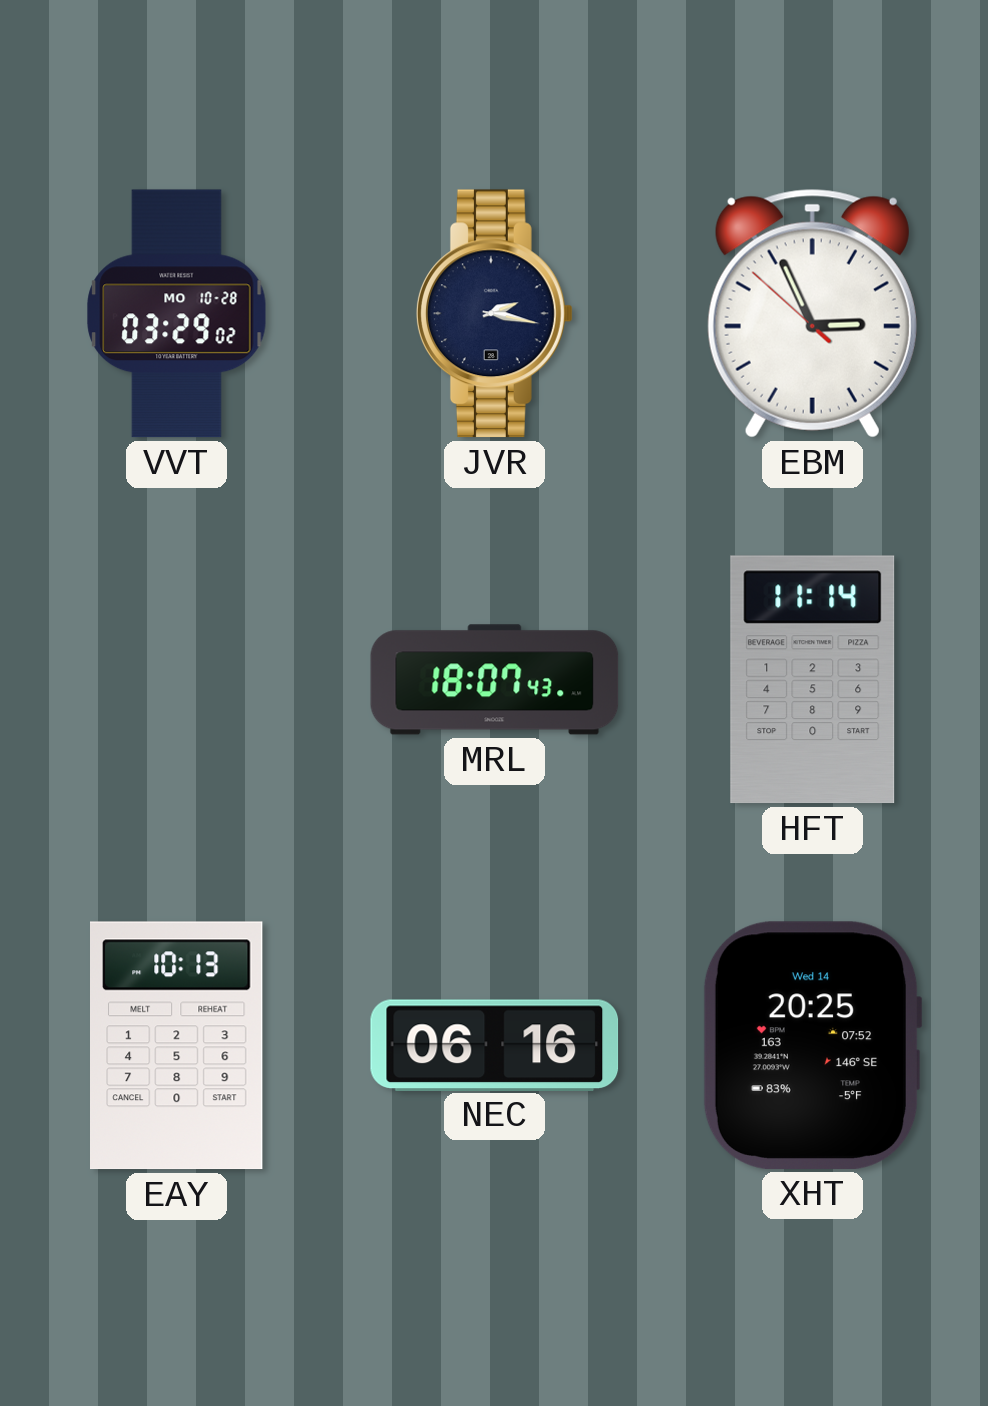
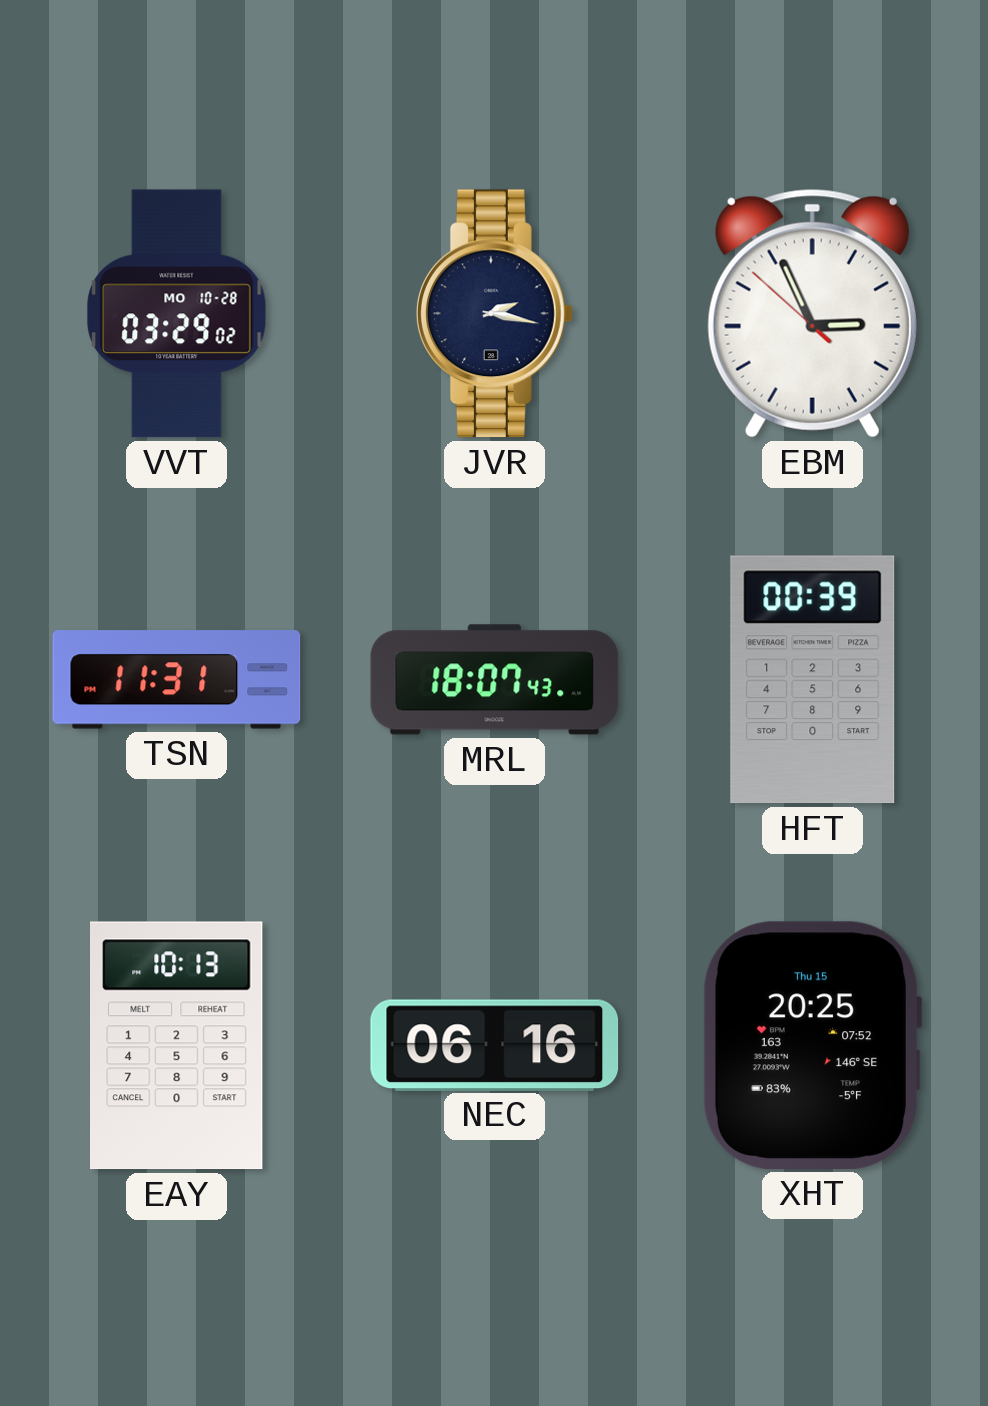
TSN: none -> 11:31
HFT: 11:14 -> 00:39
XHT date: Wed 14 -> Thu 15
